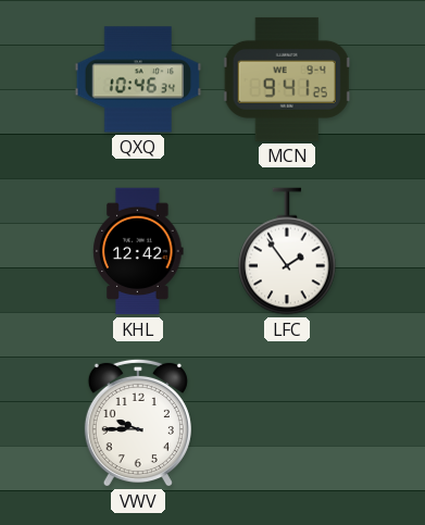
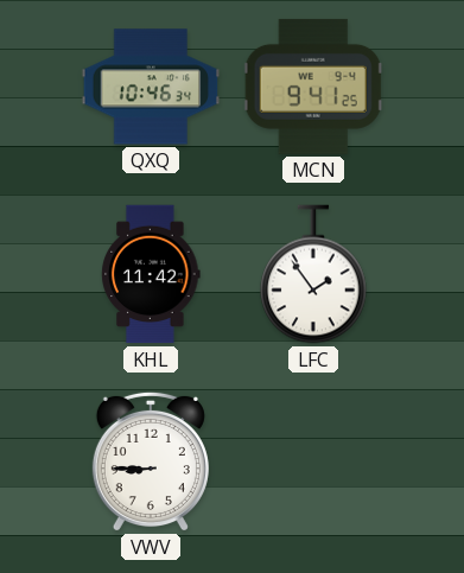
KHL: 12:42 -> 11:42
VWV: 9:45 -> 8:45
